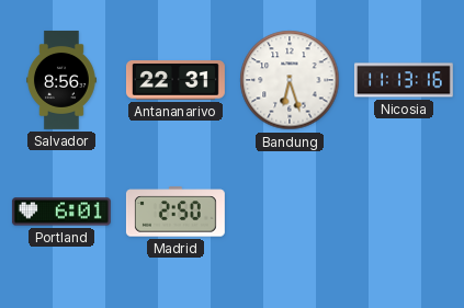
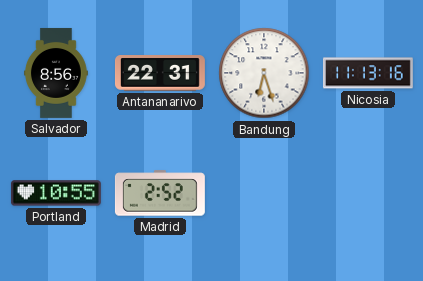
Portland: 6:01 -> 10:55
Madrid: 2:50 -> 2:52
